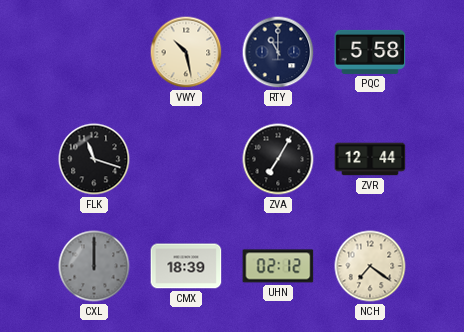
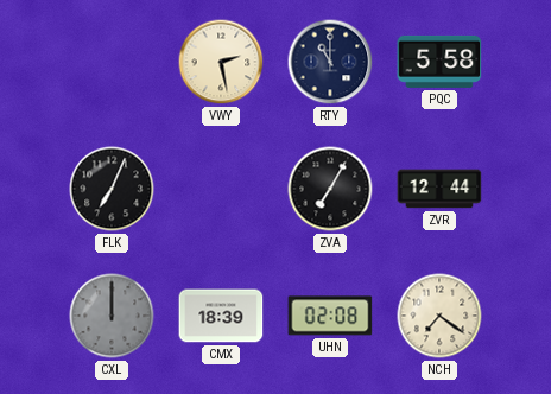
VWY: 10:28 -> 2:28
FLK: 11:18 -> 7:04
UHN: 02:12 -> 02:08
